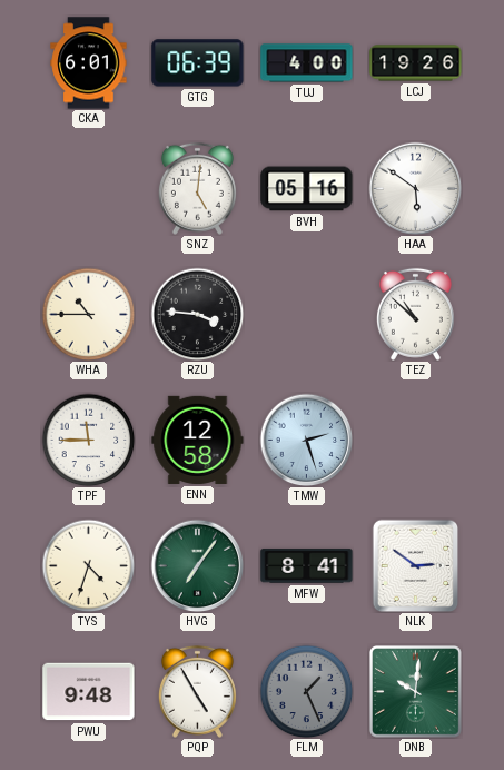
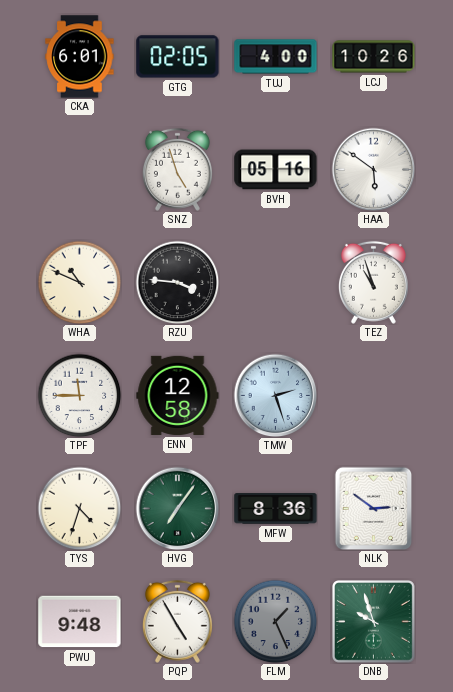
GTG: 06:39 -> 02:05
LCJ: 19:26 -> 10:26
SNZ: 5:01 -> 4:57
WHA: 10:45 -> 10:49
TEZ: 10:52 -> 10:57
MFW: 8:41 -> 8:36
DNB: 10:01 -> 9:57
